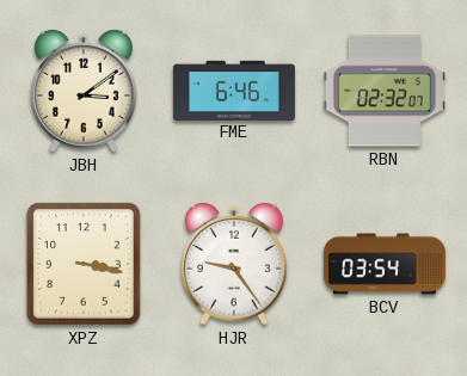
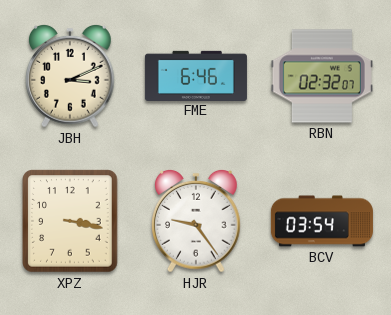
JBH: 3:09 -> 3:11
